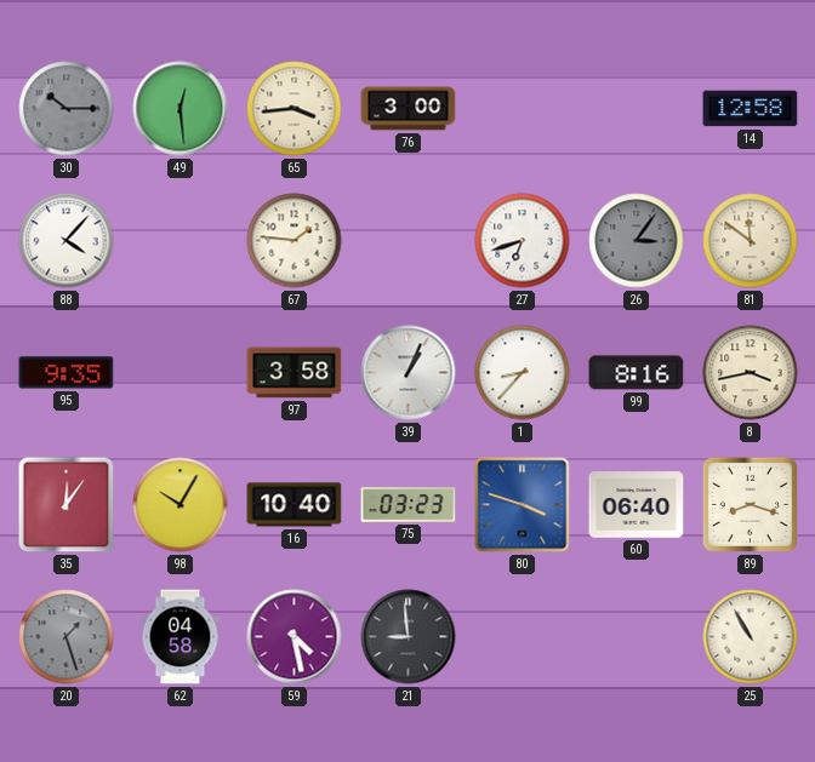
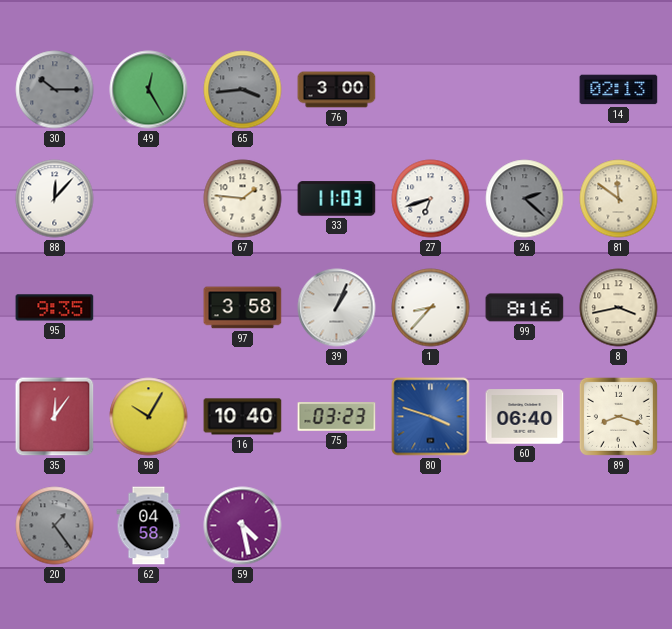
49: 12:29 -> 12:25
65 dial: cream -> grey
14: 12:58 -> 02:13
88: 4:07 -> 12:07
33: none -> 11:03
26: 3:06 -> 2:22
20: 1:27 -> 1:24
21: 8:59 -> none
25: 10:55 -> none
